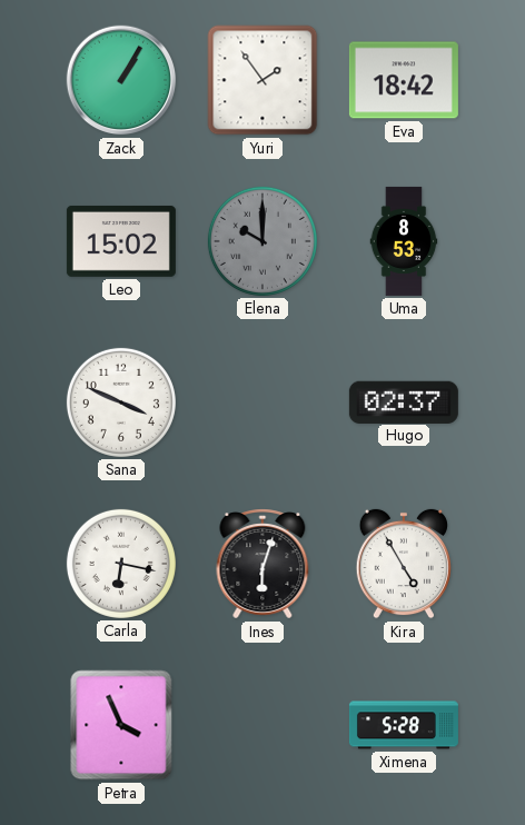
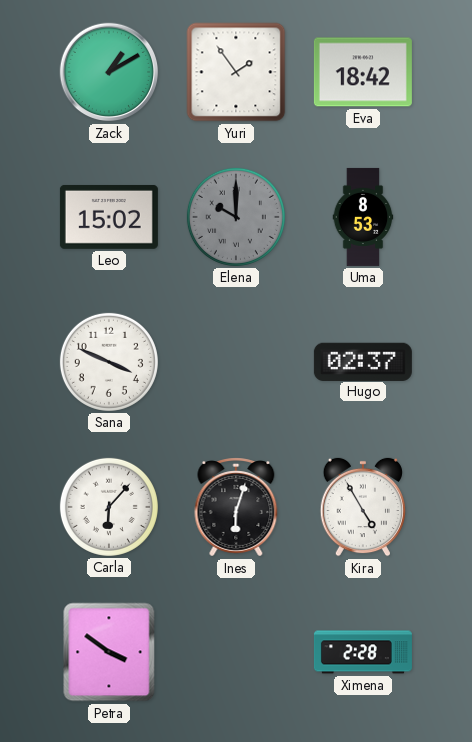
Zack: 1:05 -> 1:10
Carla: 6:17 -> 6:07
Petra: 3:56 -> 3:51
Ximena: 5:28 -> 2:28
